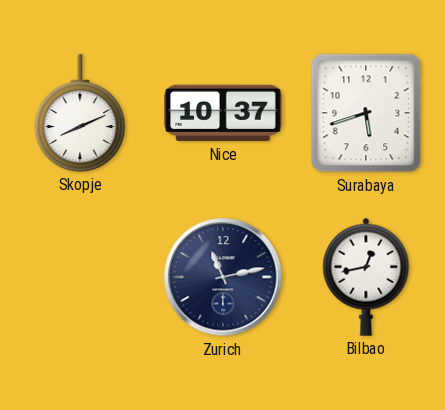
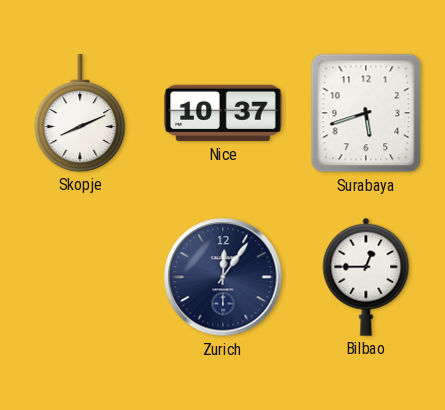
Zurich: 11:13 -> 12:06
Bilbao: 12:43 -> 12:45
